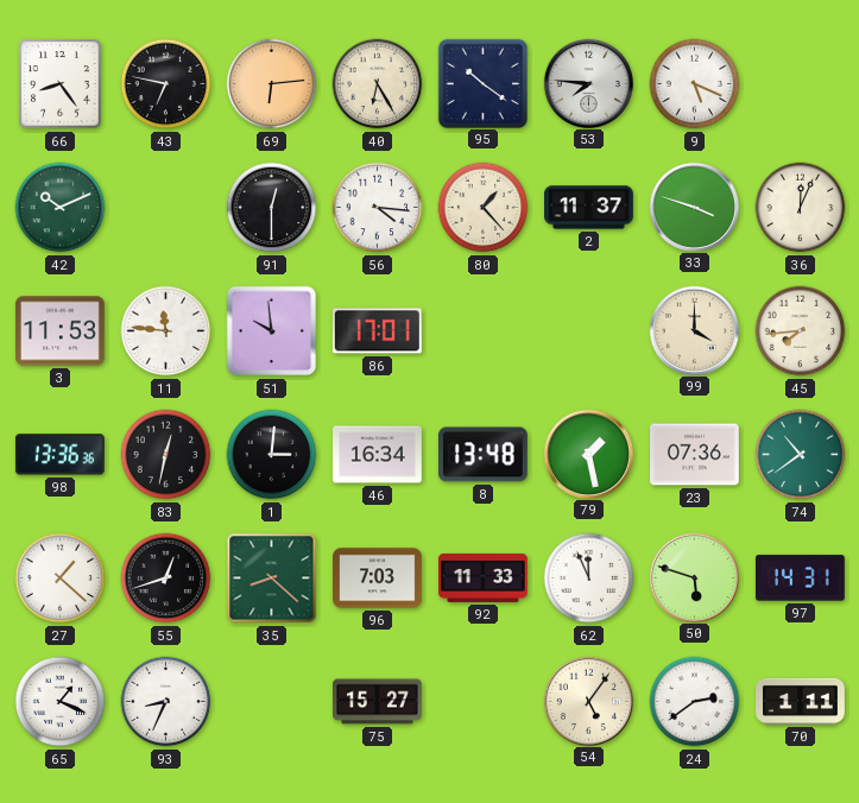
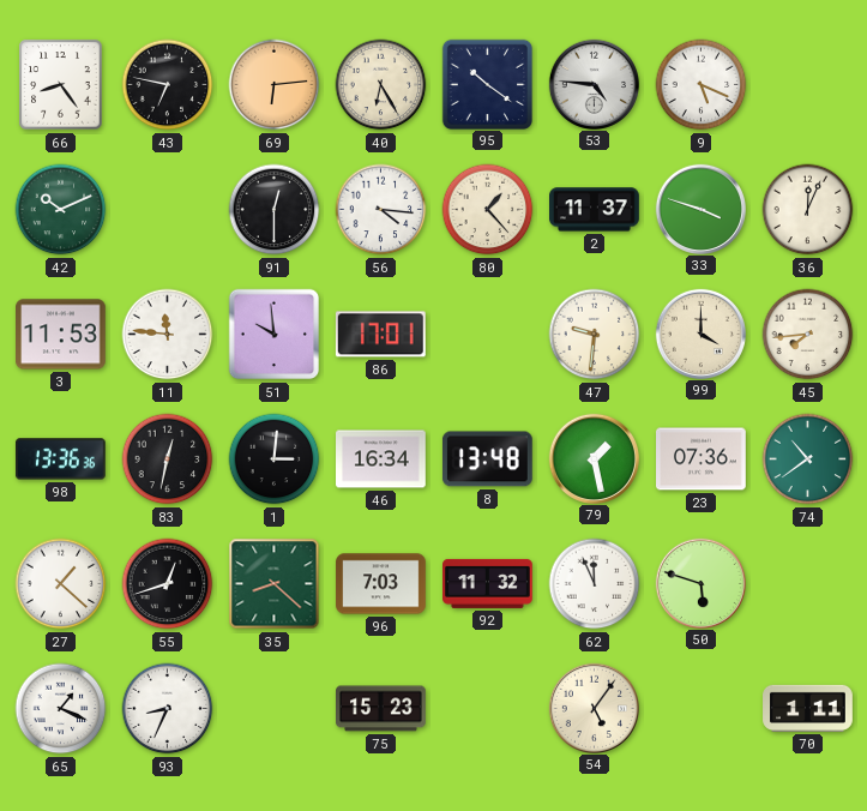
53: 7:46 -> 4:46
47: none -> 9:31
92: 11:33 -> 11:32
97: 14:31 -> none
75: 15:27 -> 15:23
24: 2:39 -> none
